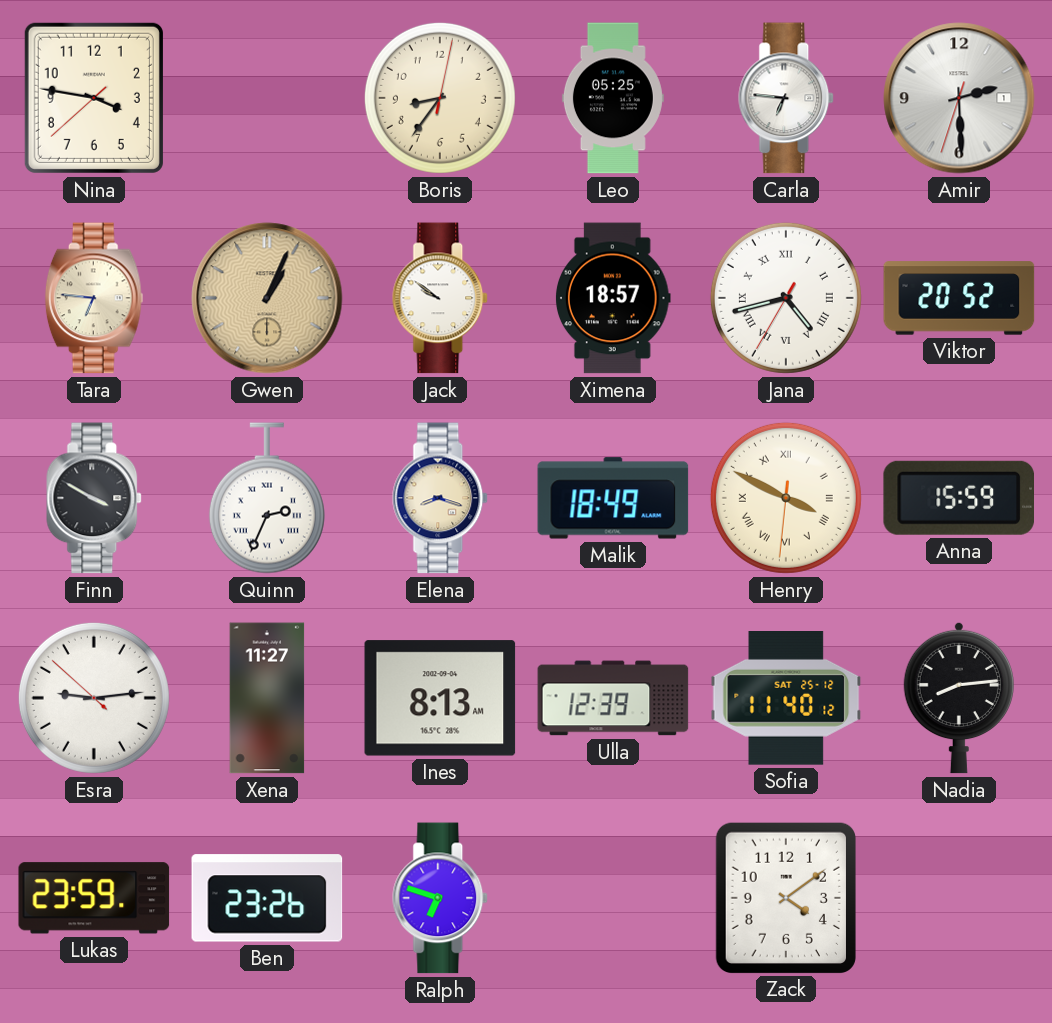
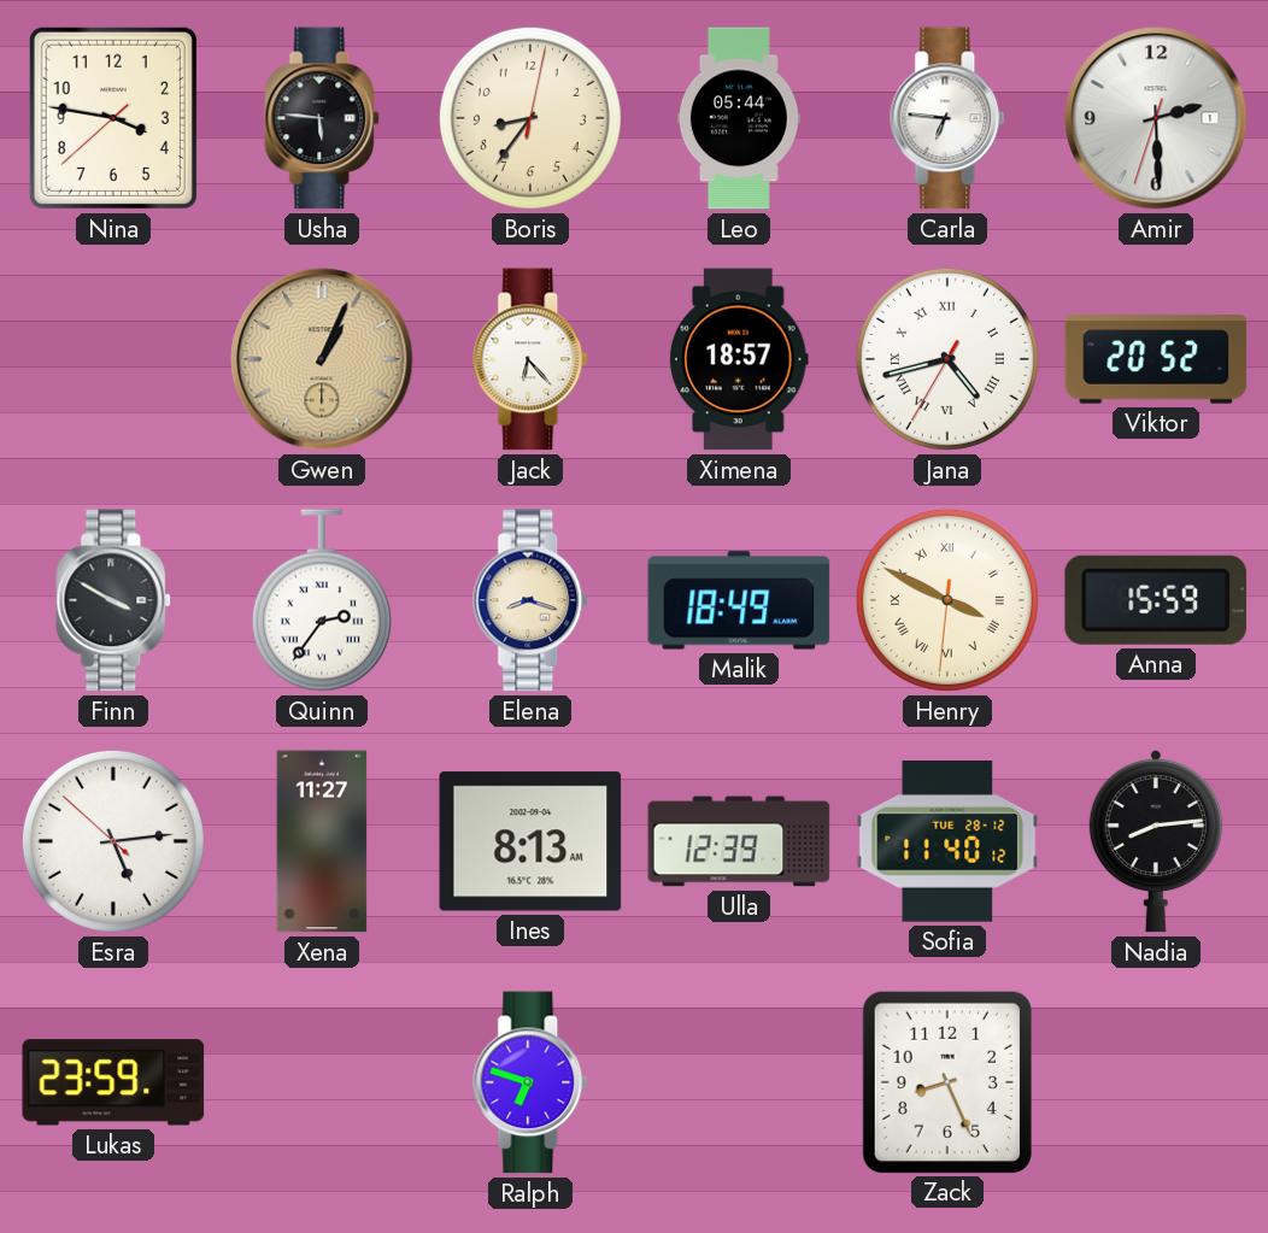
Usha: none -> 5:46
Leo: 05:25 -> 05:44
Tara: 6:46 -> none
Jack: 9:51 -> 6:23
Quinn: 2:34 -> 2:36
Esra: 9:13 -> 5:13
Sofia date: SAT 25-12 -> TUE 28-12
Ben: 23:26 -> none
Zack: 4:09 -> 8:26
